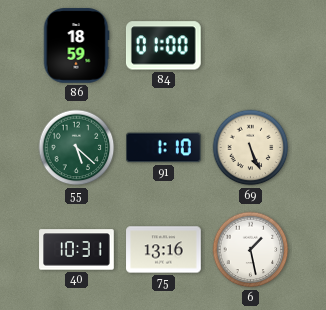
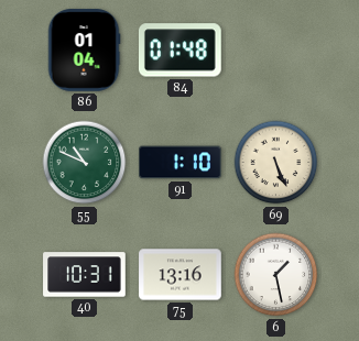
86: 18:59 -> 01:04
84: 01:00 -> 01:48
55: 5:22 -> 10:49
